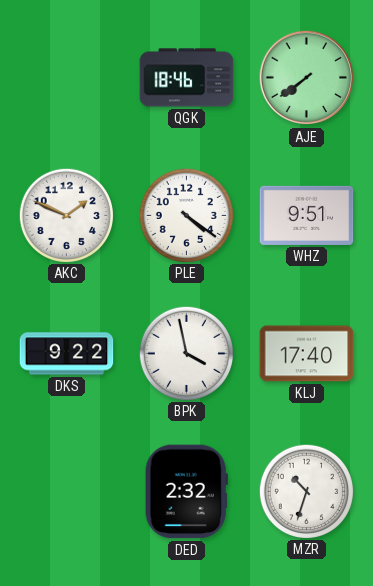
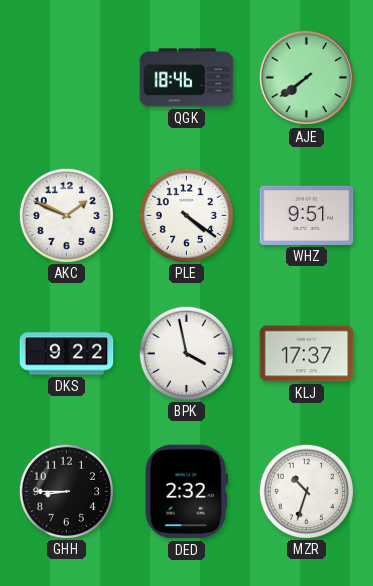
KLJ: 17:40 -> 17:37
GHH: none -> 8:45
